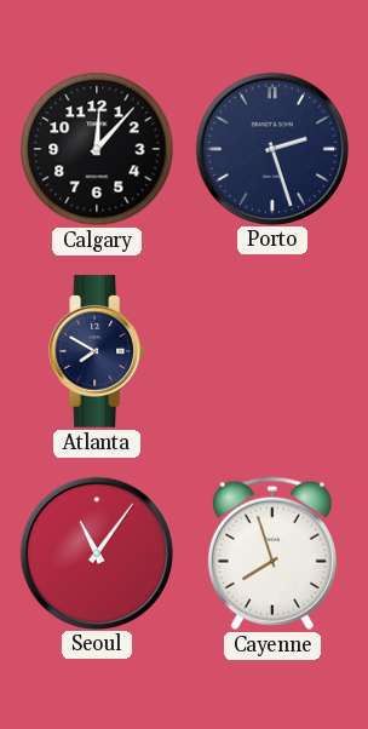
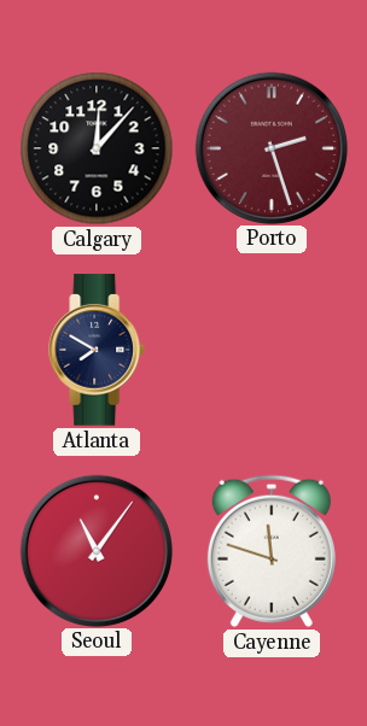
Porto dial: navy -> burgundy
Cayenne: 7:57 -> 11:48
